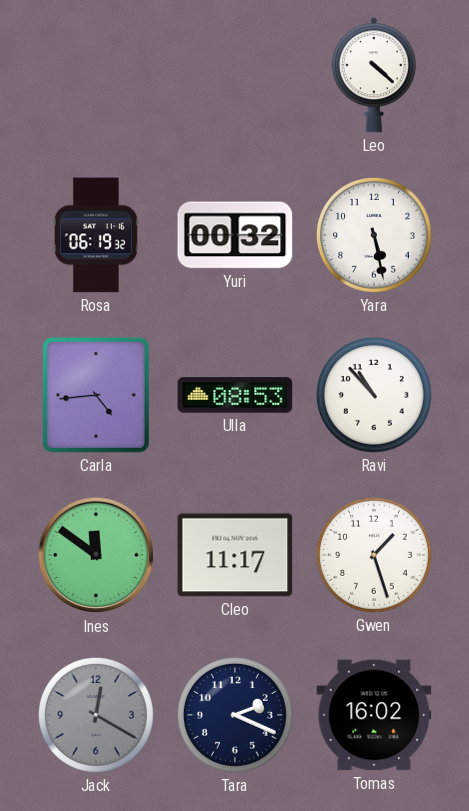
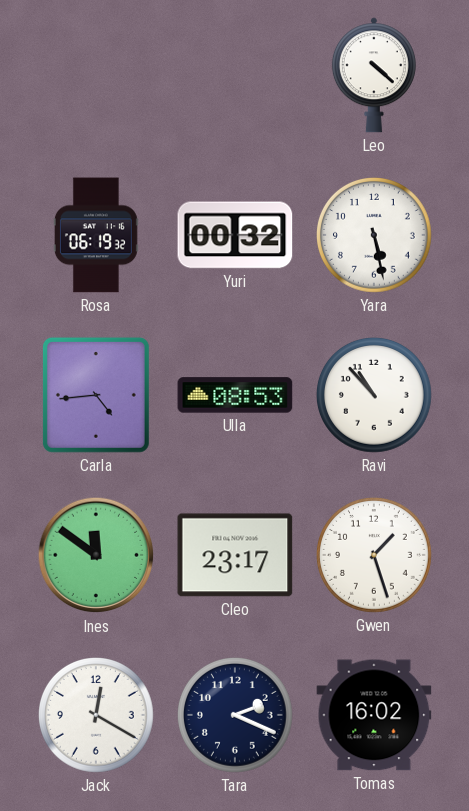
Cleo: 11:17 -> 23:17
Jack dial: grey -> white
